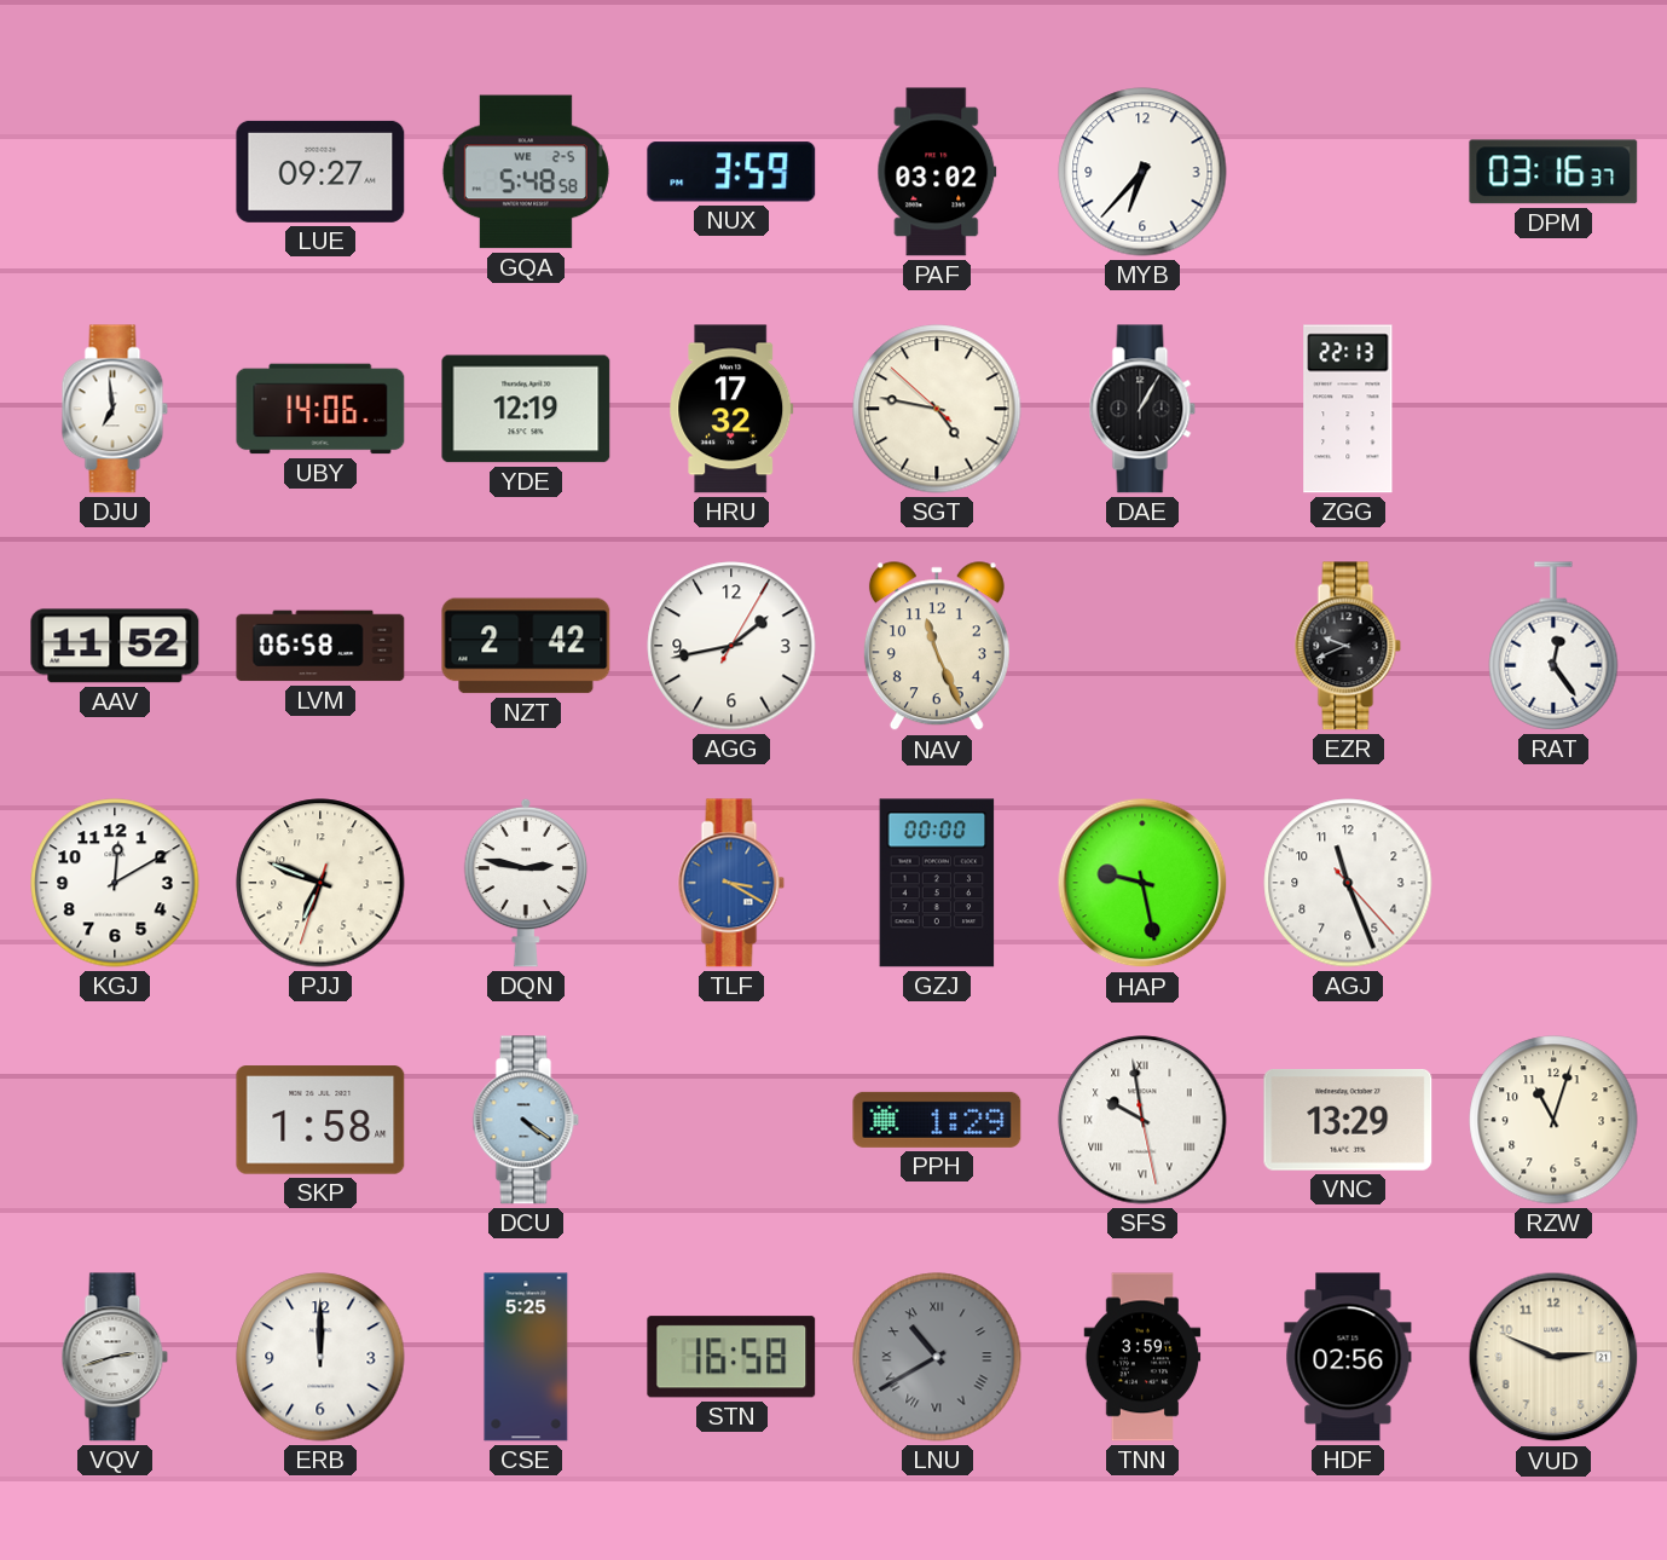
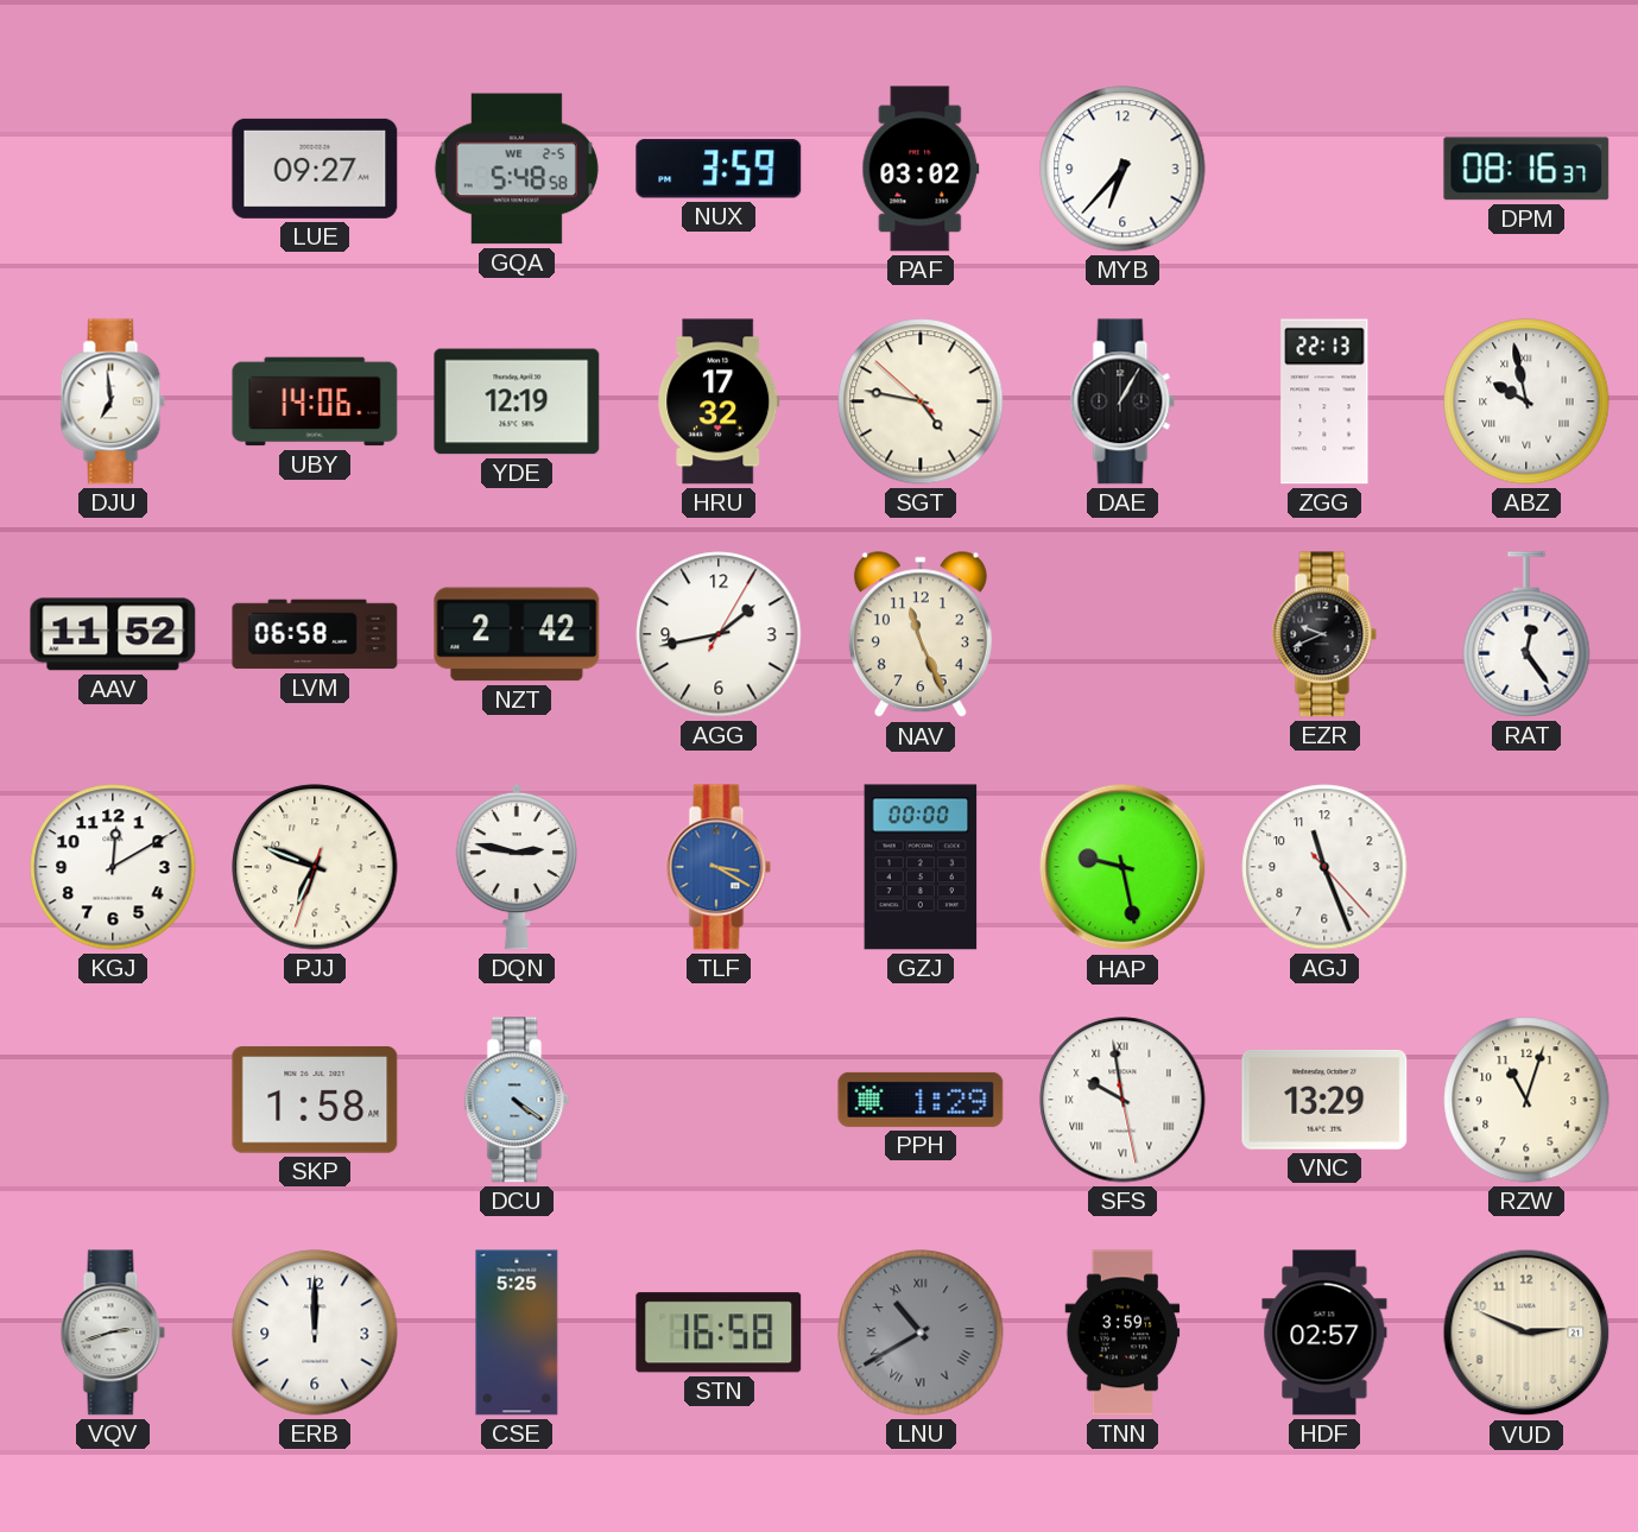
DPM: 03:16 -> 08:16
ABZ: none -> 9:58
HDF: 02:56 -> 02:57
